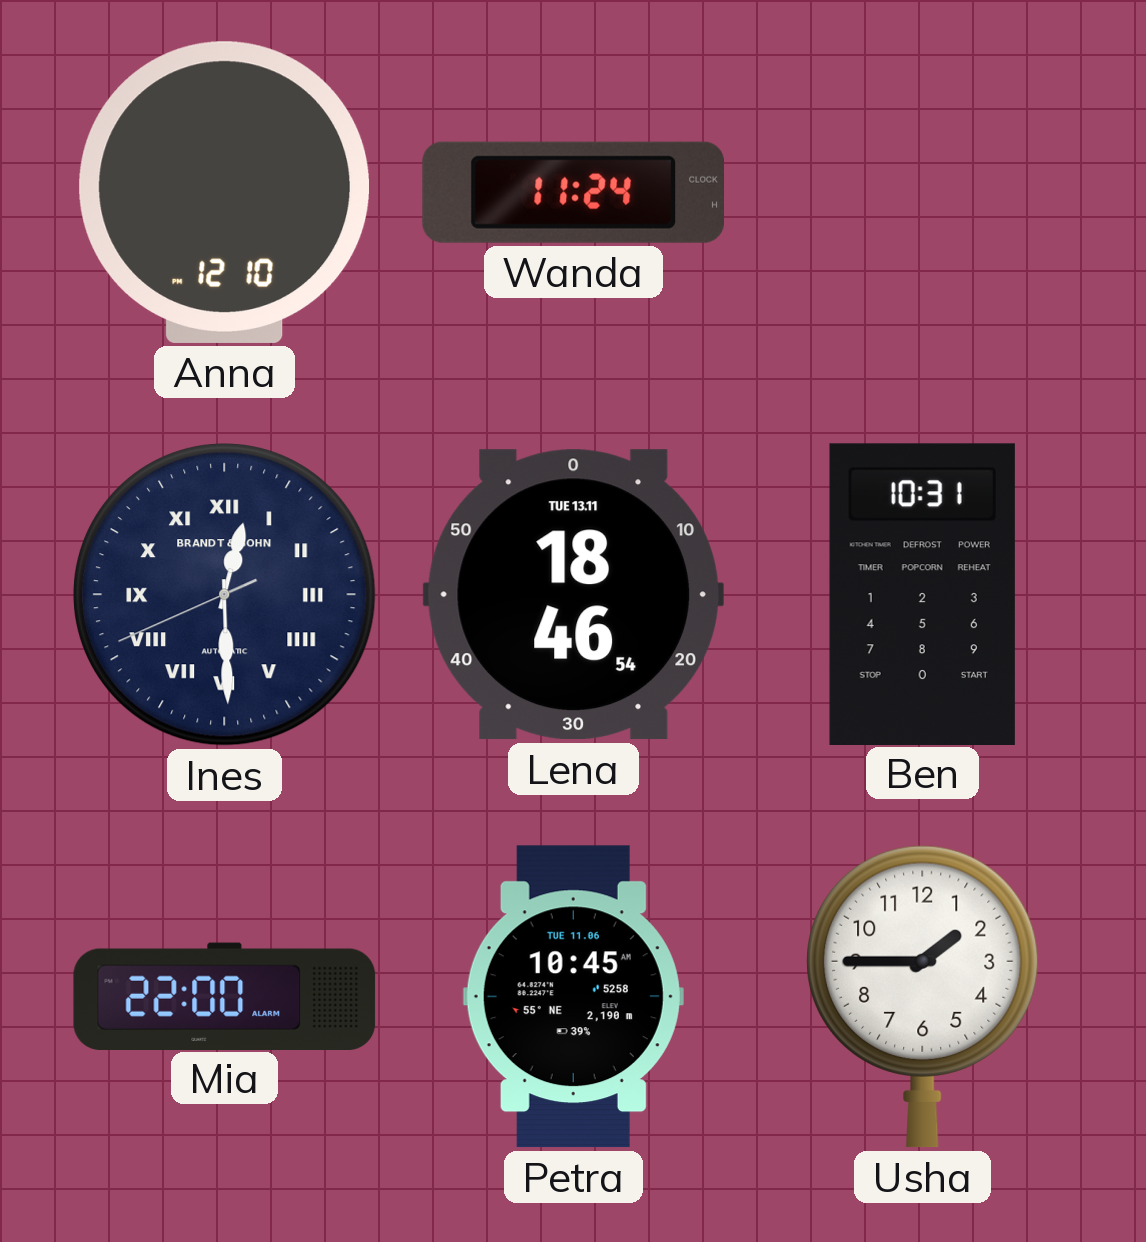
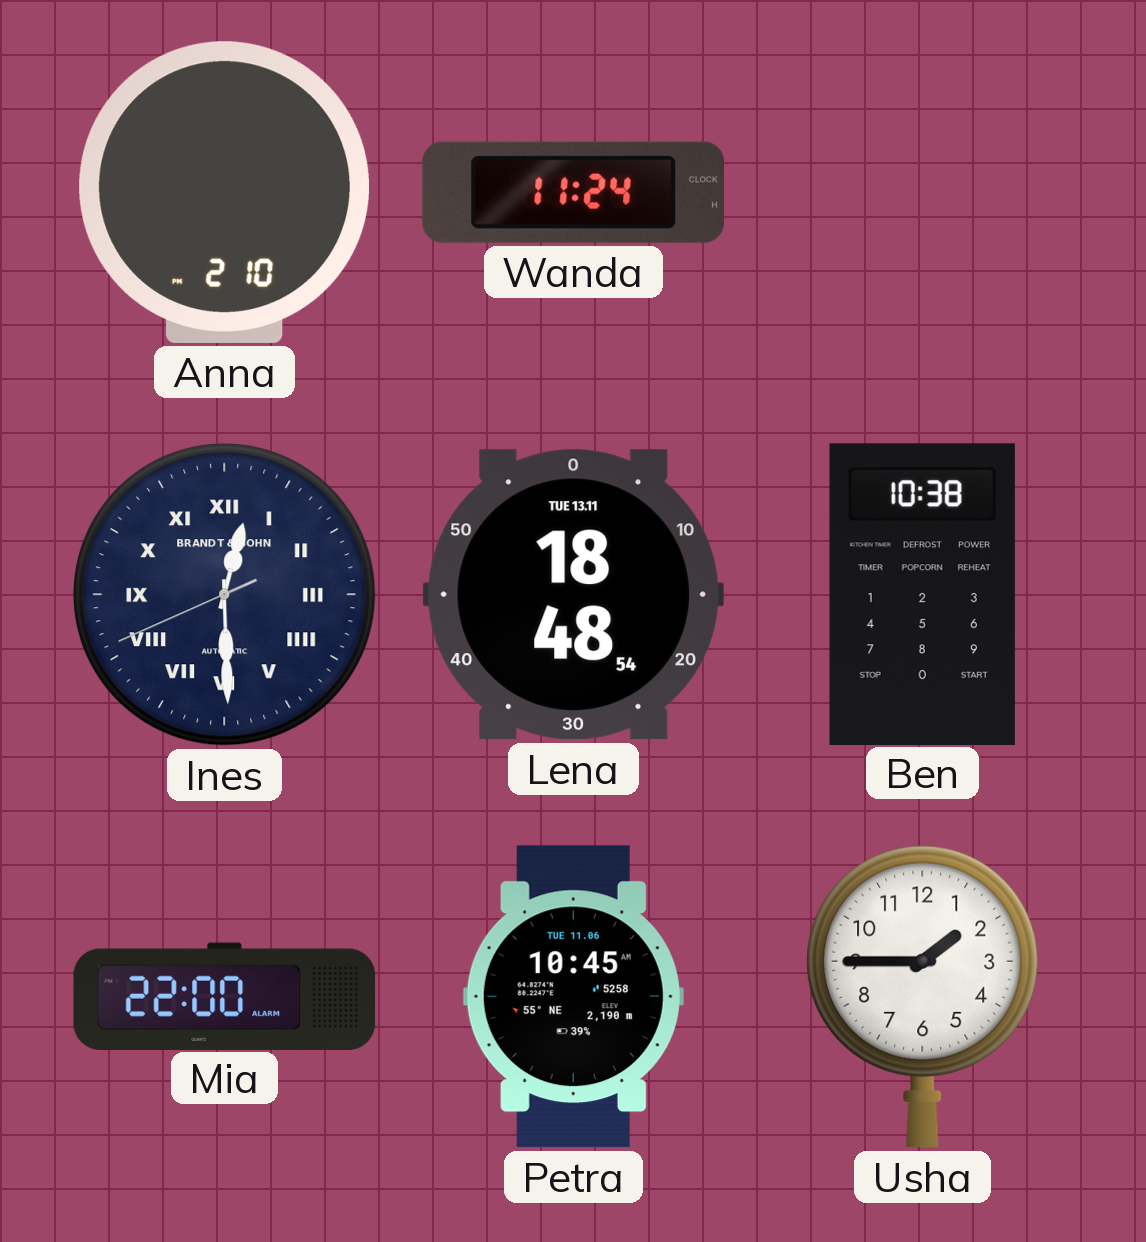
Anna: 12:10 -> 2:10
Lena: 18:46 -> 18:48
Ben: 10:31 -> 10:38
